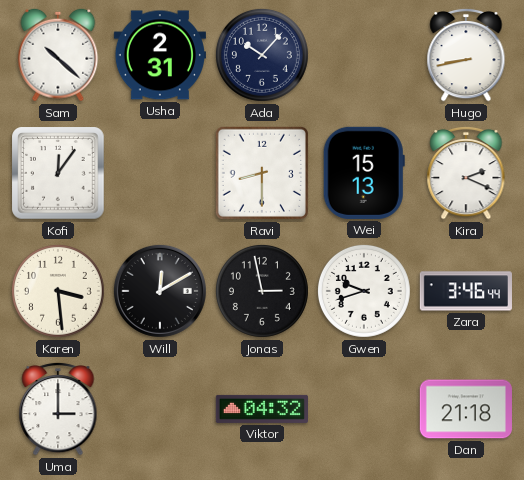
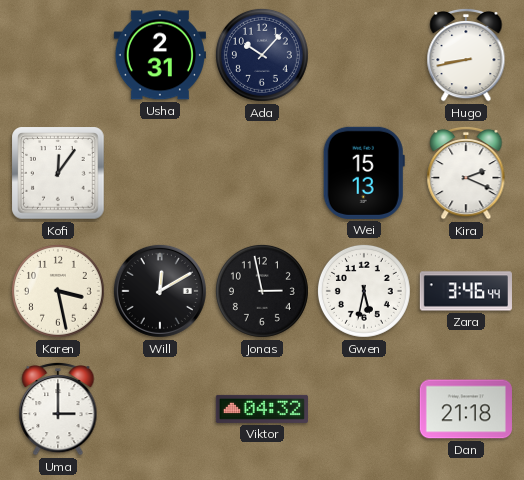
Sam: 10:22 -> none
Ravi: 8:30 -> none
Karen: 3:29 -> 3:28
Gwen: 9:42 -> 5:32
